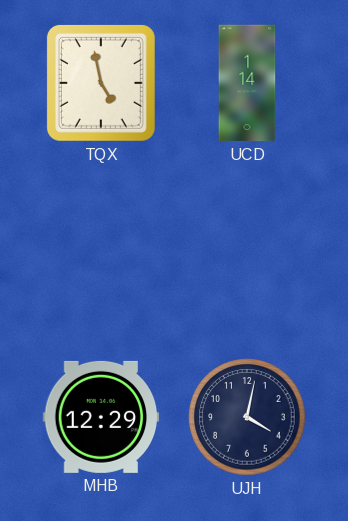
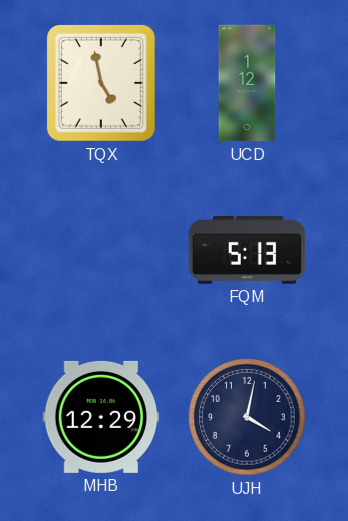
UCD: 1:14 -> 1:12
FQM: none -> 5:13
